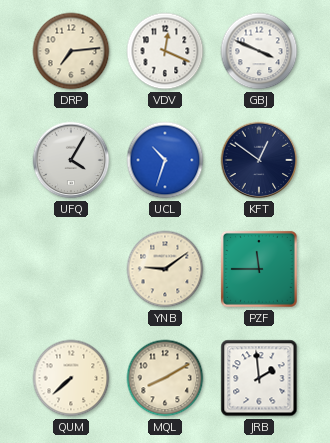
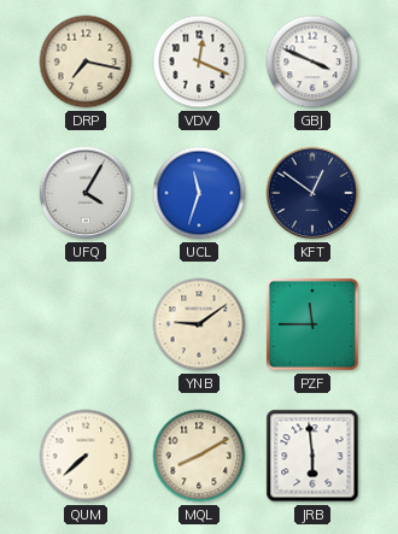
DRP: 7:14 -> 7:17
UCL: 10:33 -> 11:33
JRB: 1:59 -> 5:59
